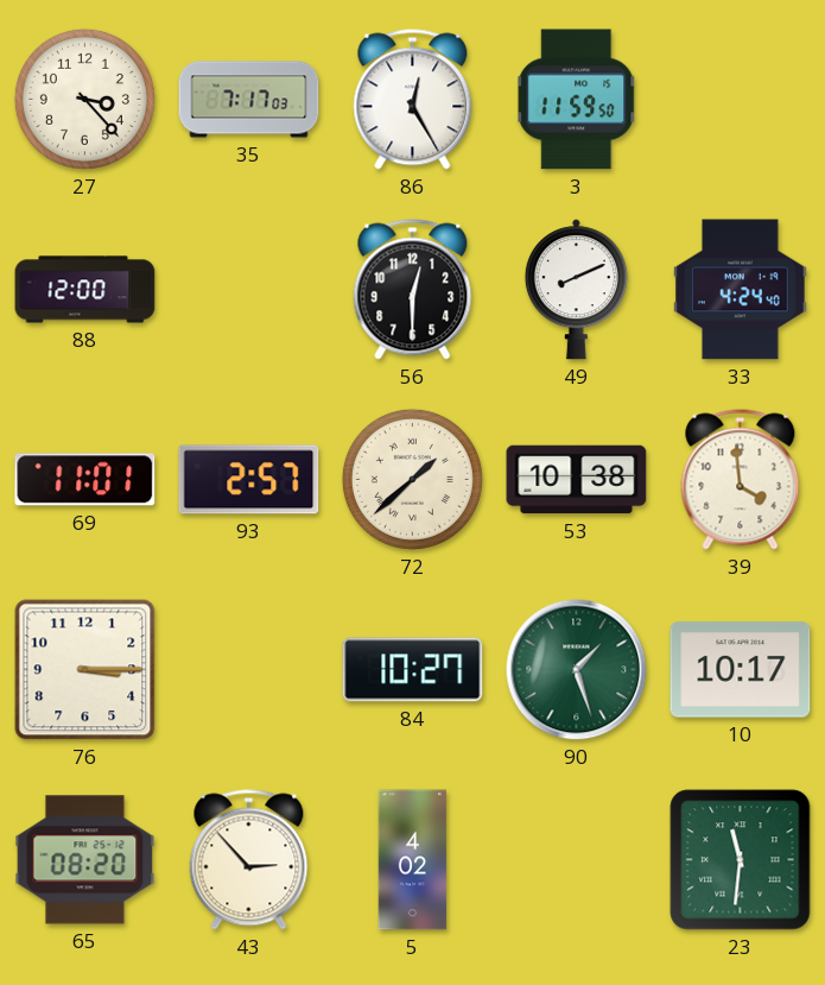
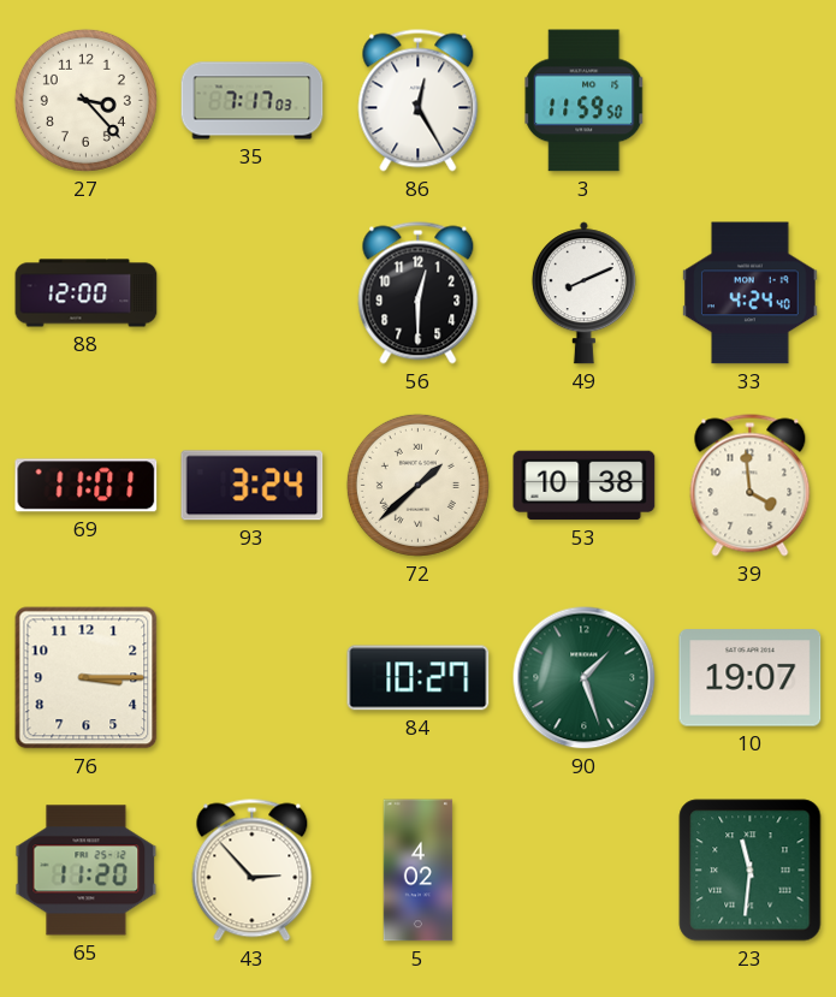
93: 2:57 -> 3:24
10: 10:17 -> 19:07
65: 08:20 -> 11:20
